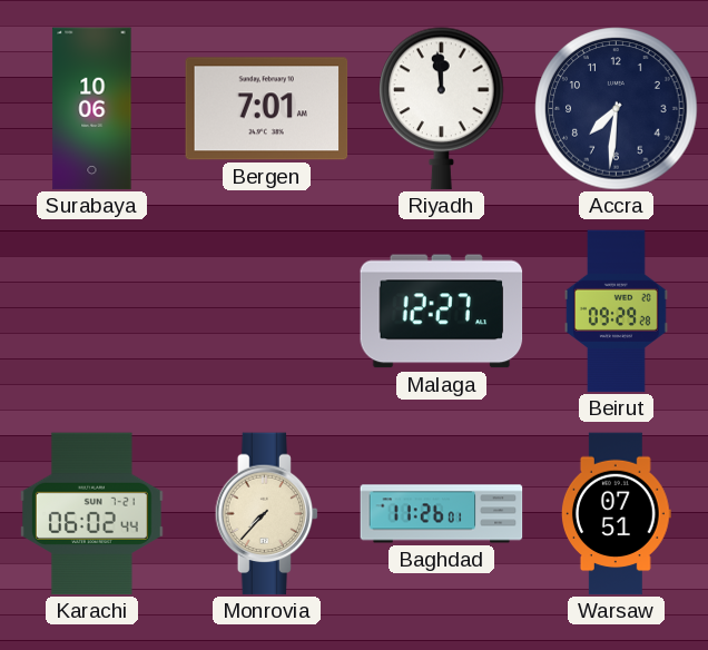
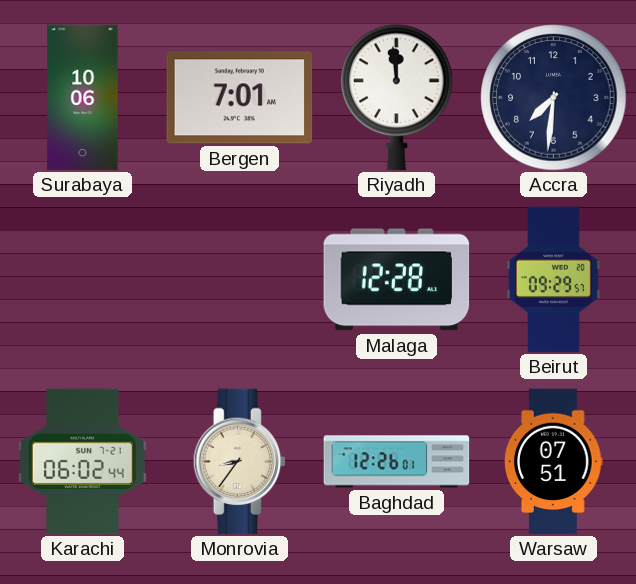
Malaga: 12:27 -> 12:28
Beirut: 09:29:28 -> 09:29:57
Monrovia: 7:37 -> 8:36
Baghdad: 11:26 -> 12:26
